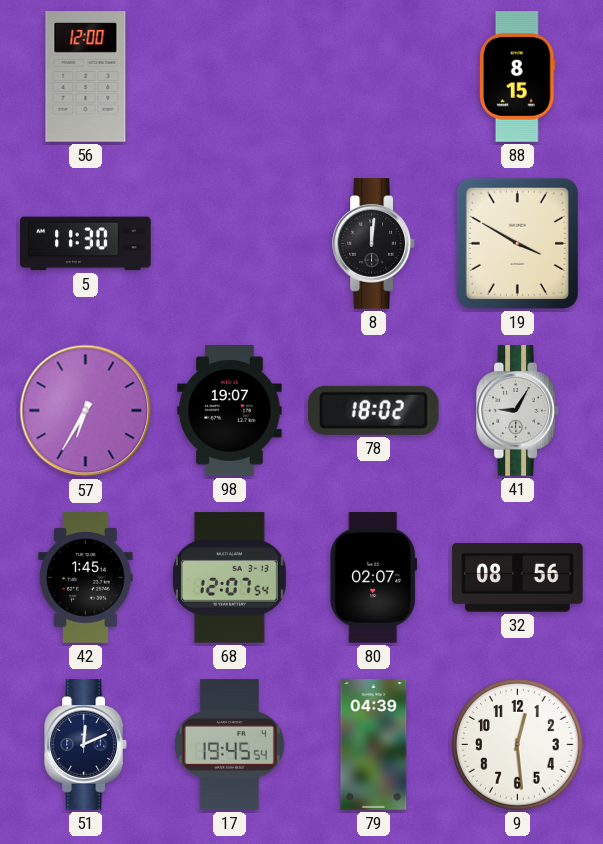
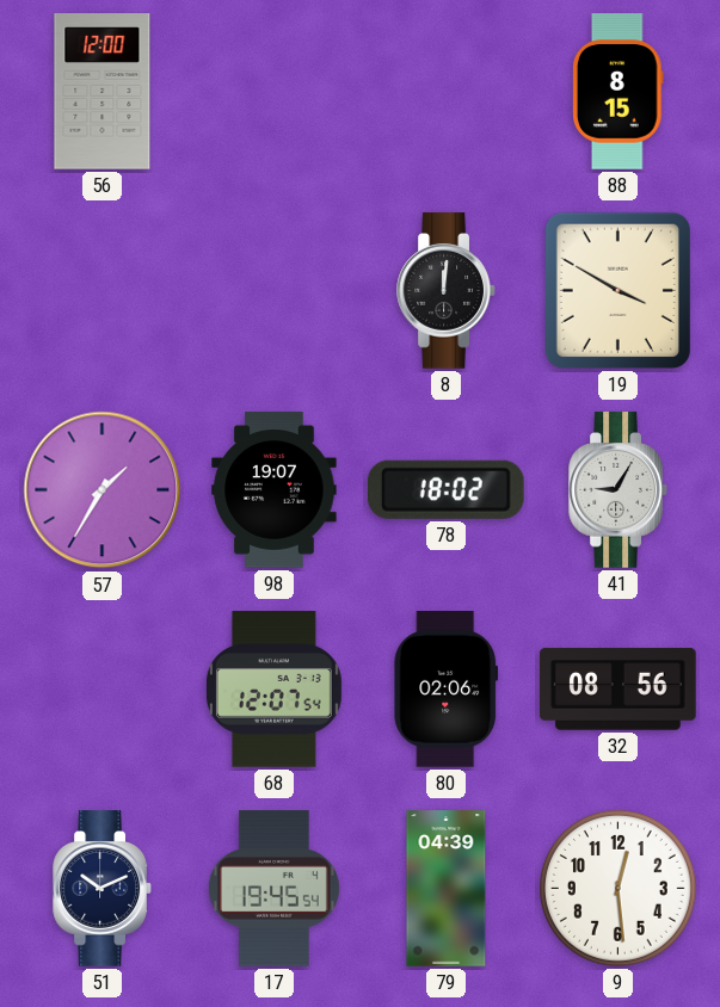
5: 11:30 -> none
57: 6:35 -> 1:35
42: 1:45 -> none
80: 02:07 -> 02:06
51: 12:11 -> 10:11
